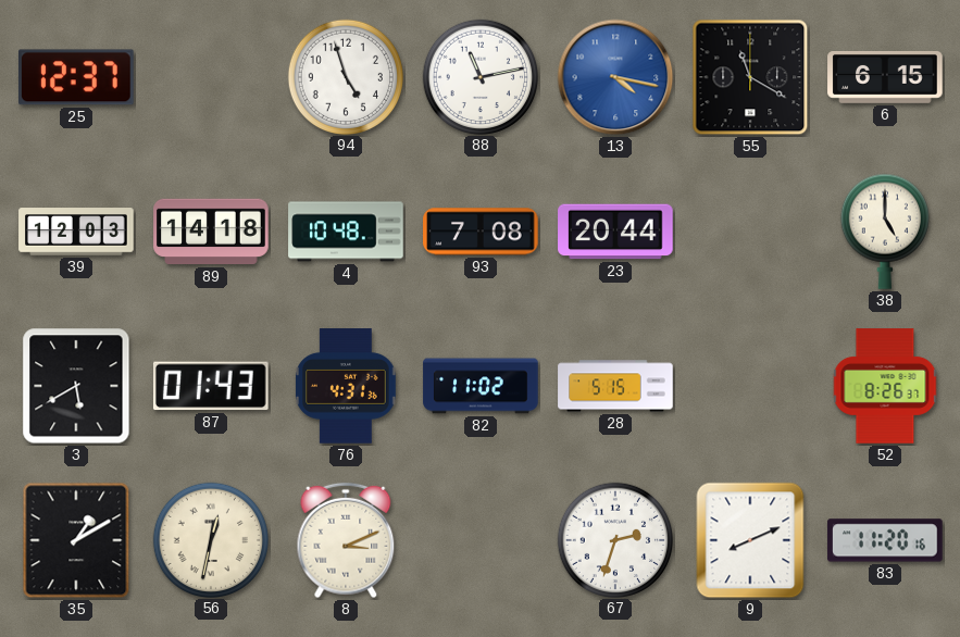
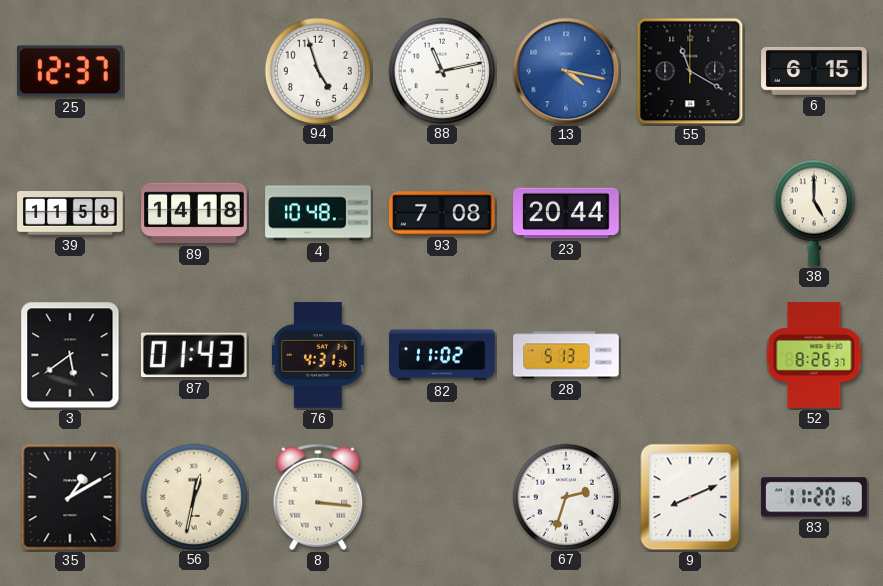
39: 12:03 -> 11:58
3: 5:40 -> 5:39
28: 5:15 -> 5:13
8: 3:11 -> 3:16
